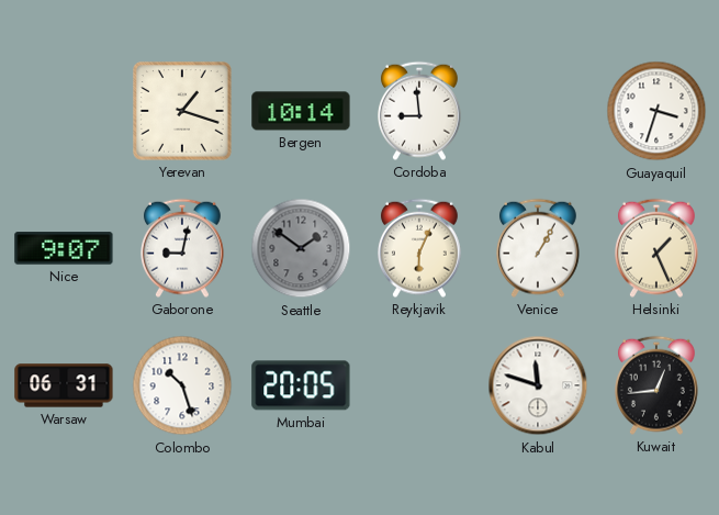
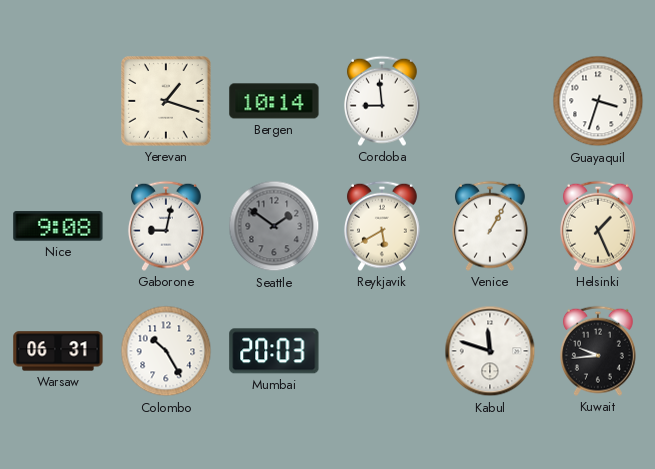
Nice: 9:07 -> 9:08
Reykjavik: 6:04 -> 5:40
Colombo: 10:27 -> 10:25
Mumbai: 20:05 -> 20:03
Kuwait: 12:44 -> 9:44
